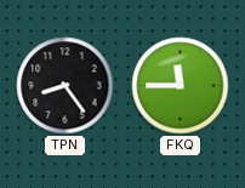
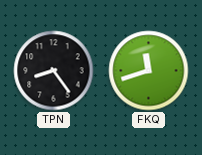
FKQ: 11:45 -> 11:42
